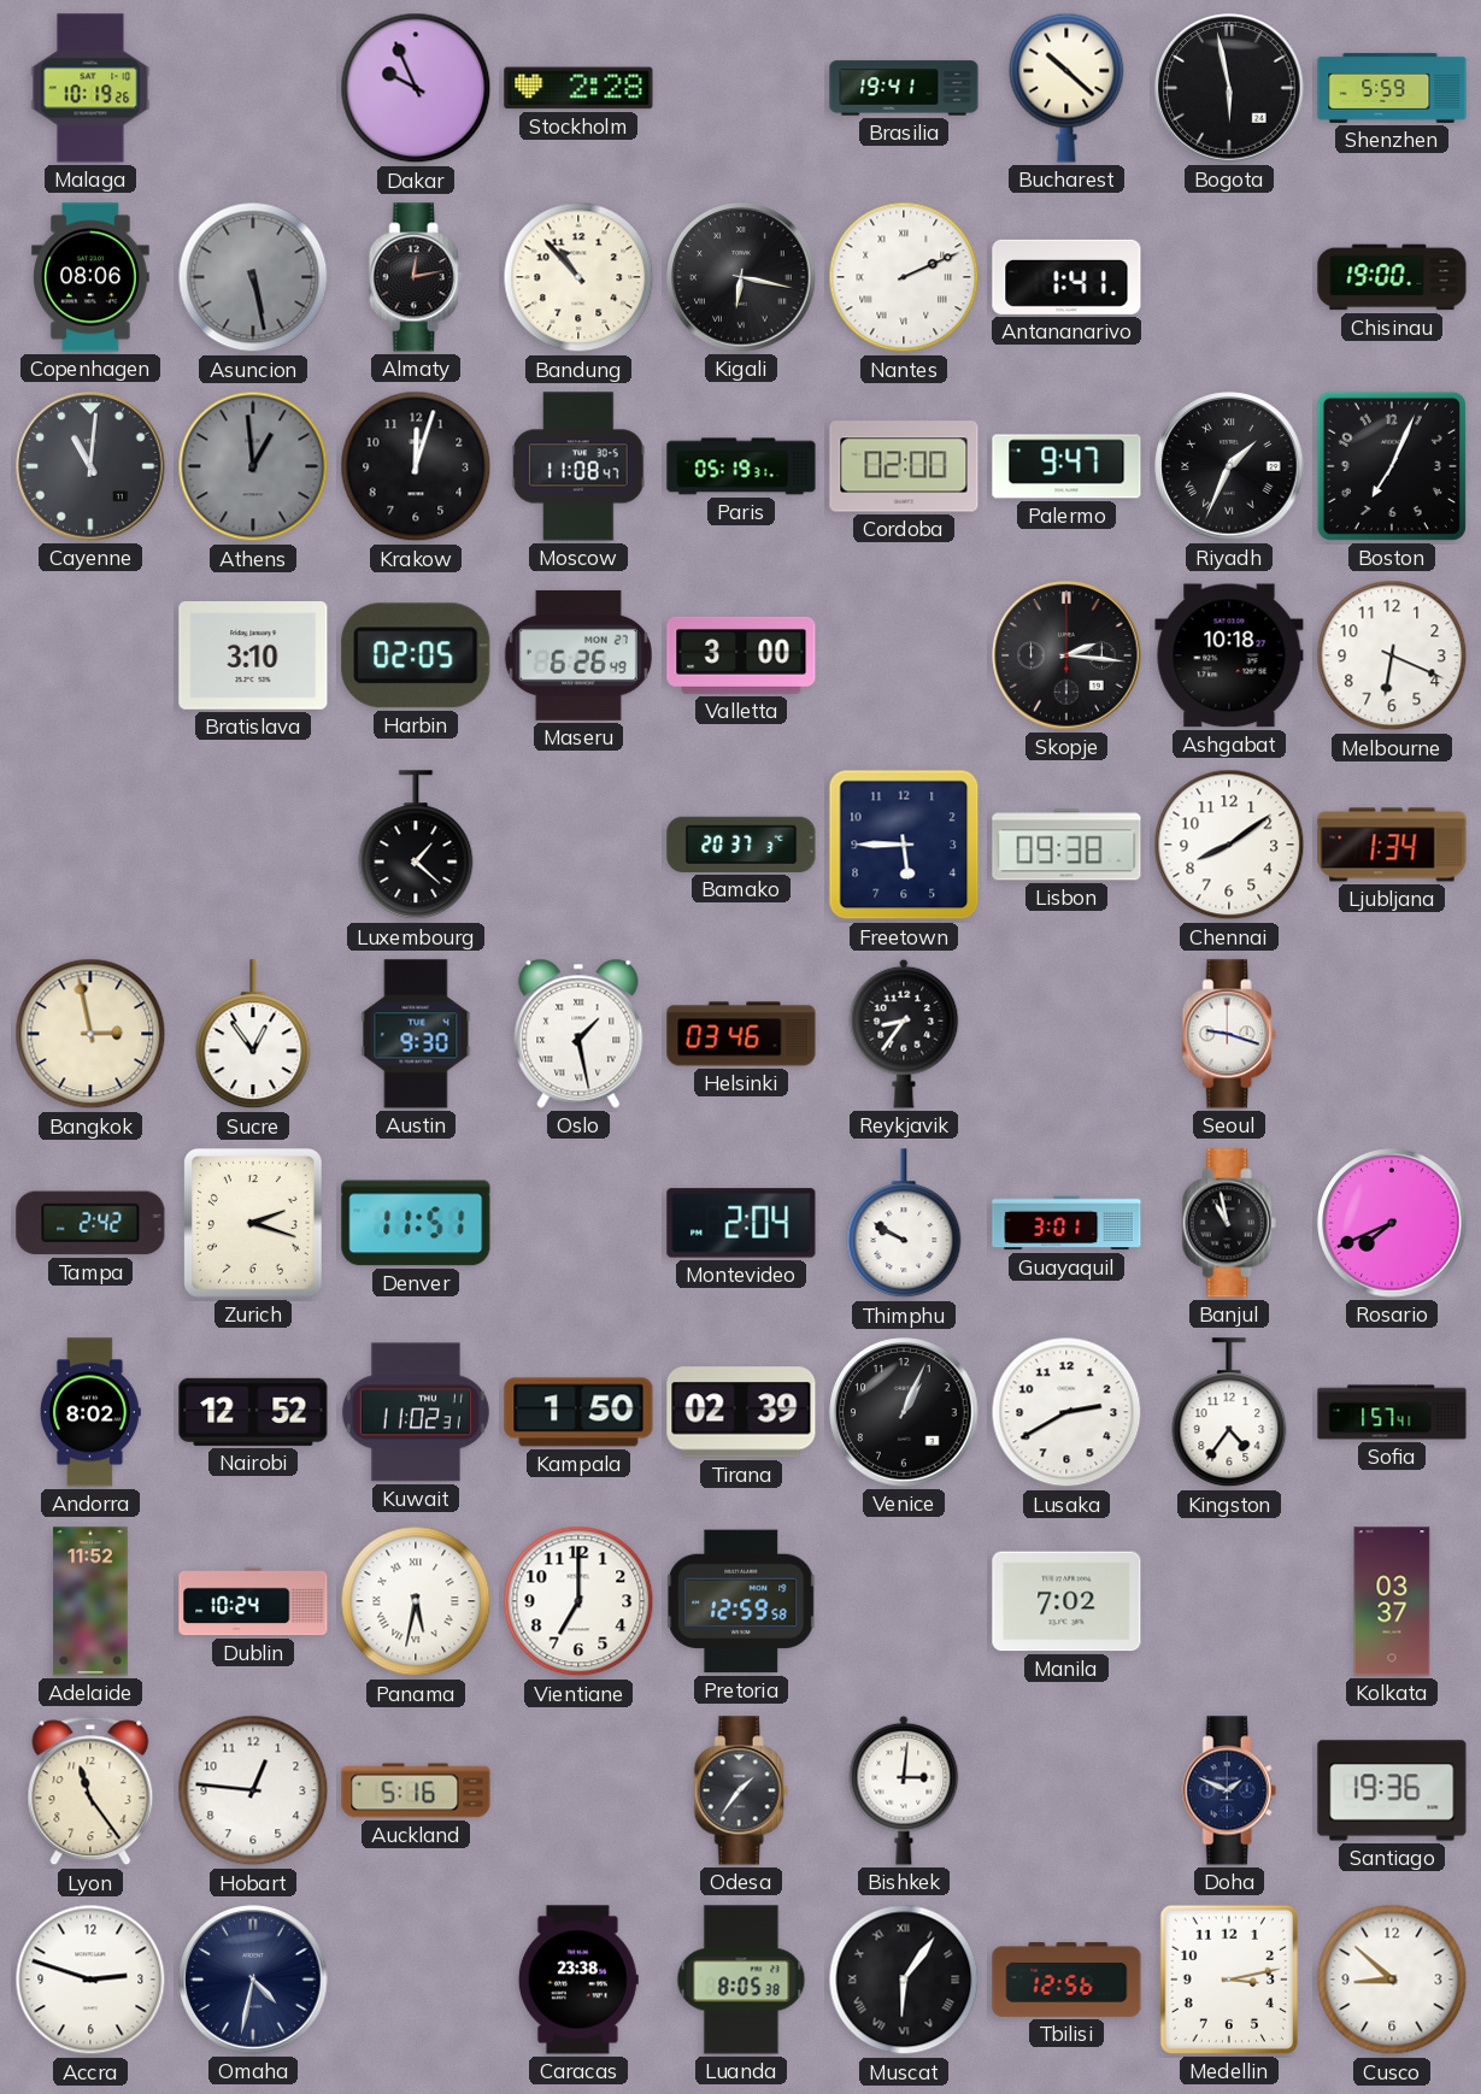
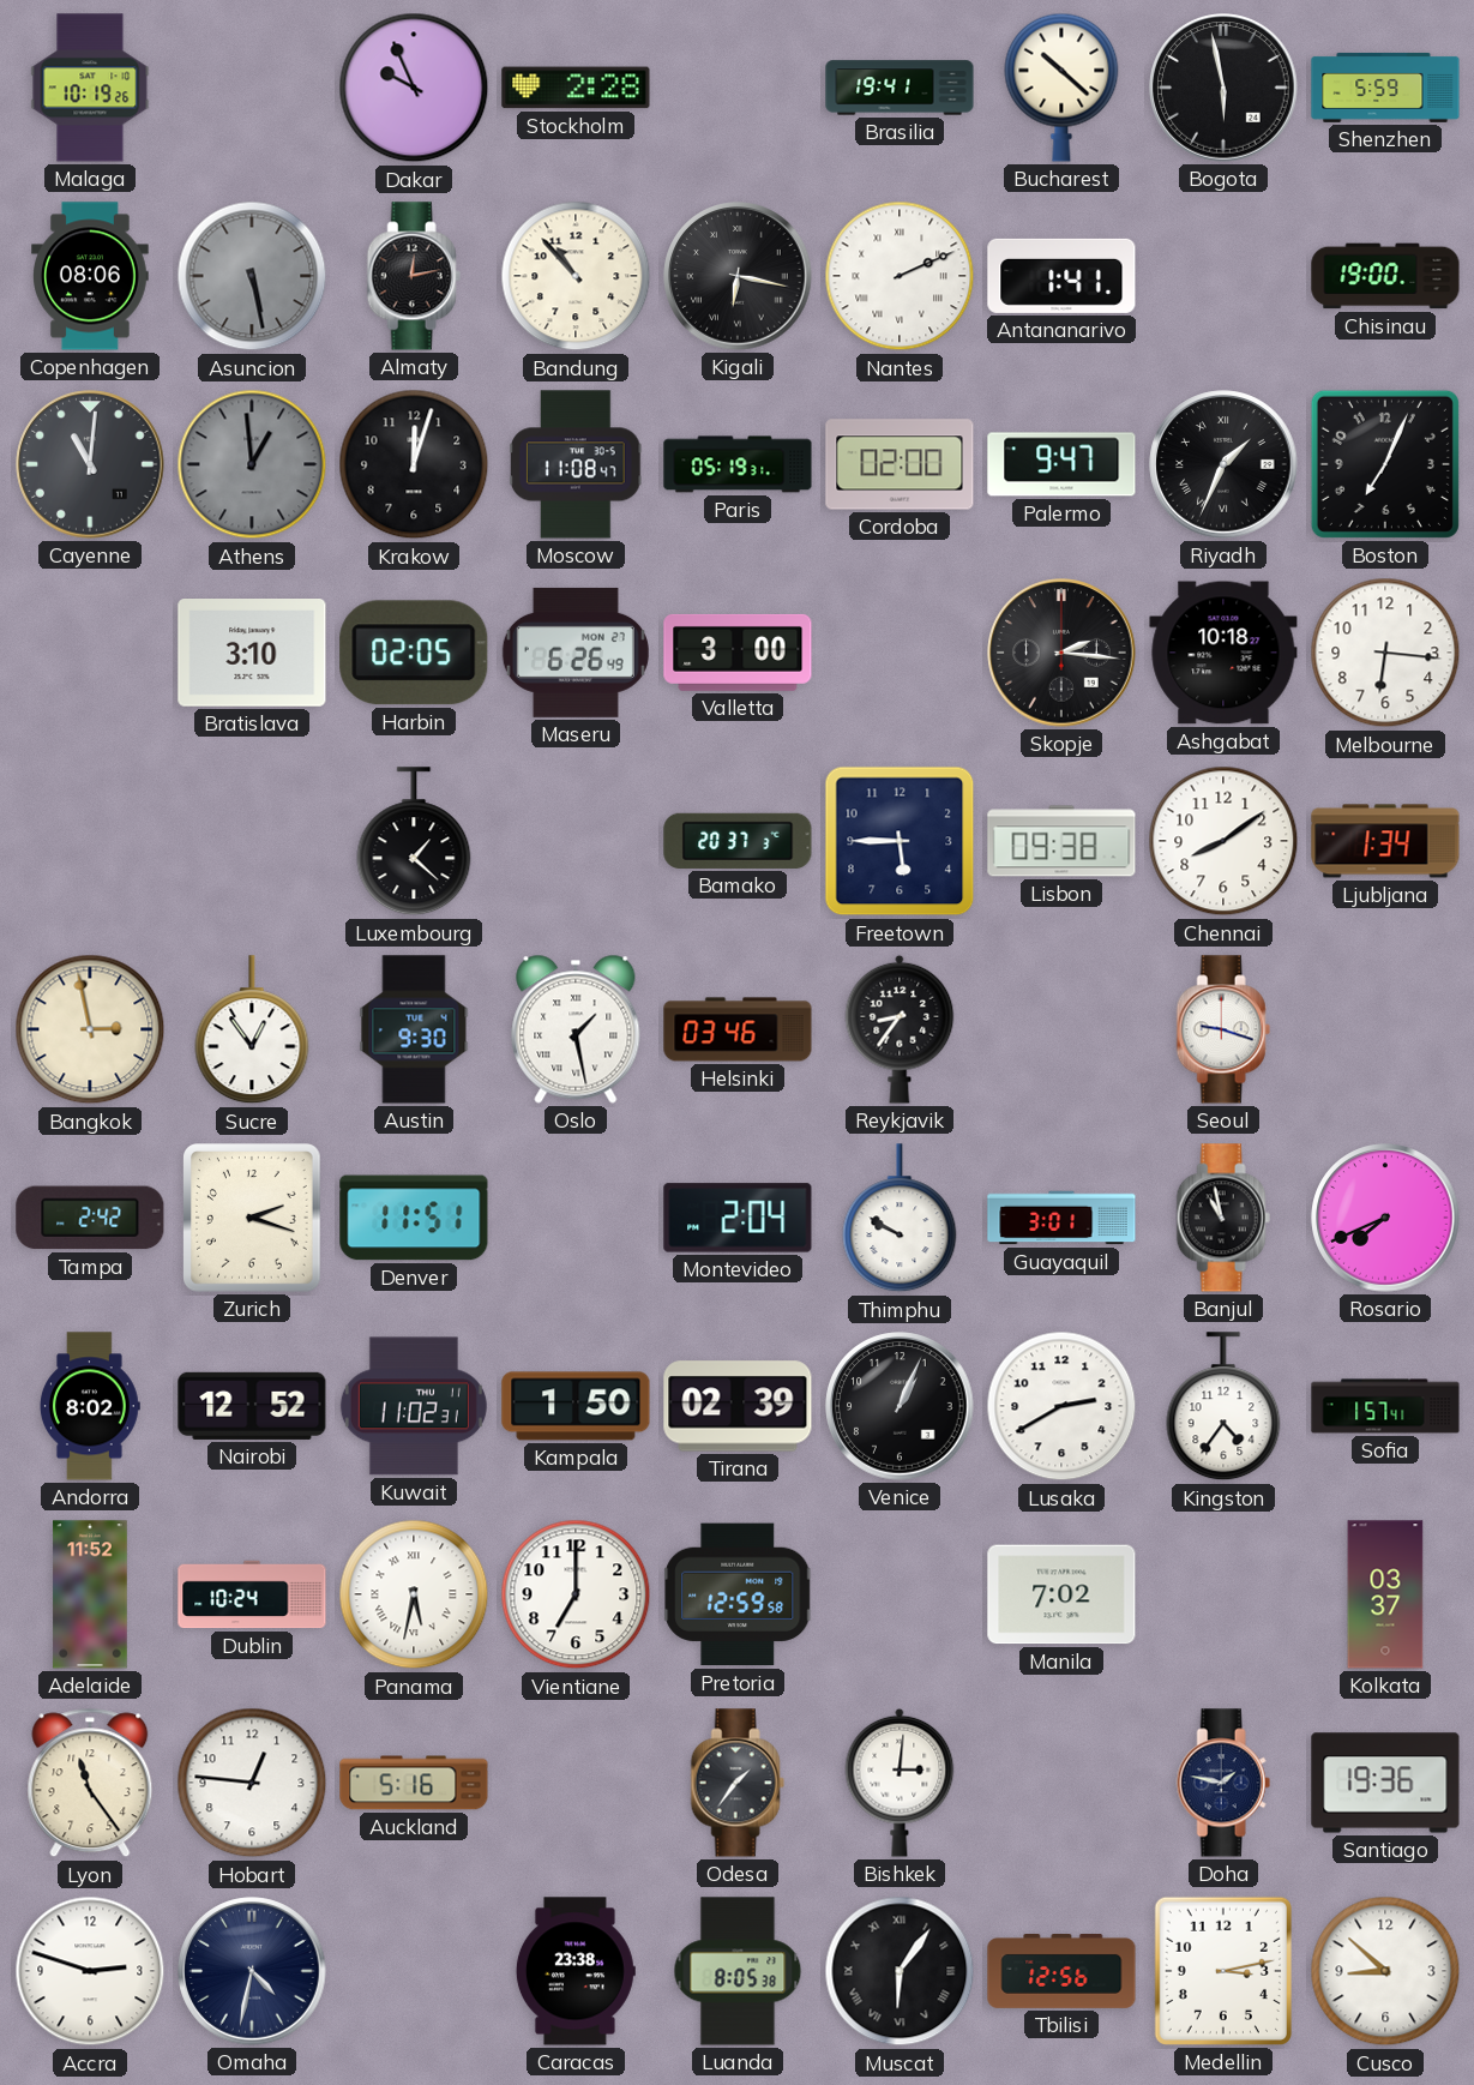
Melbourne: 6:19 -> 6:16
Doha: 1:49 -> 1:47
